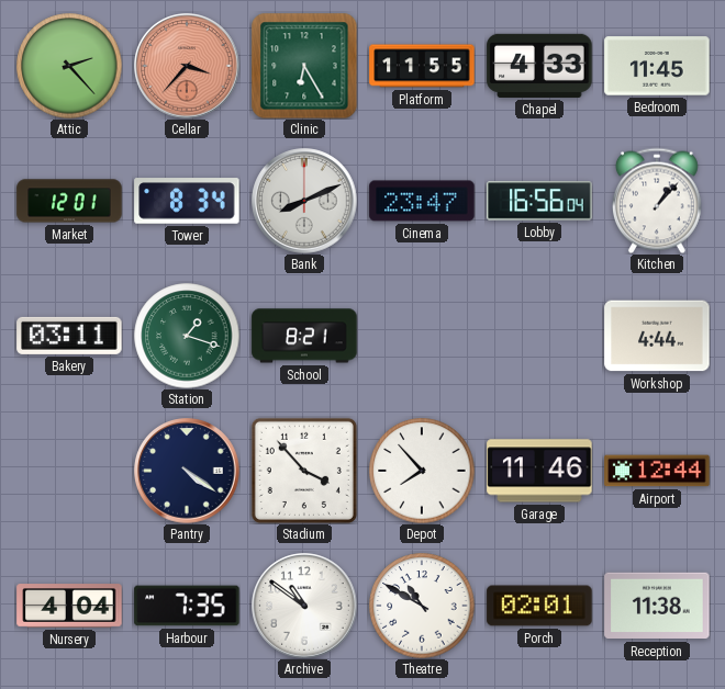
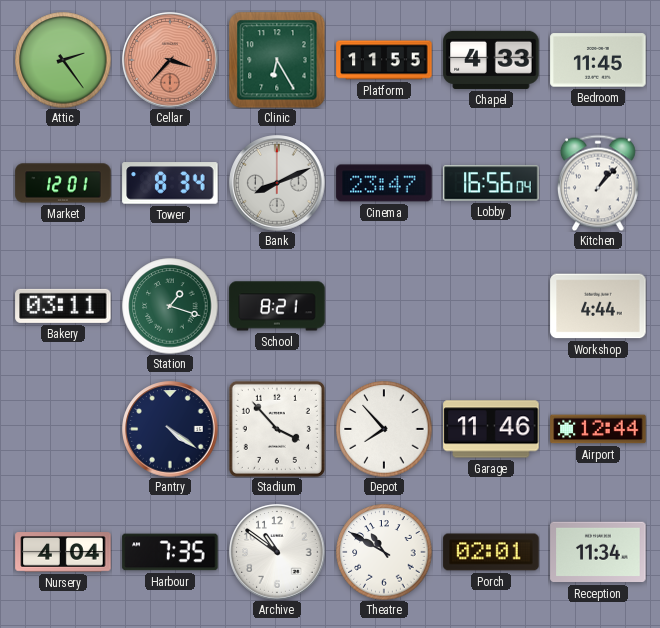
Attic: 2:23 -> 2:24
Reception: 11:38 -> 11:34
